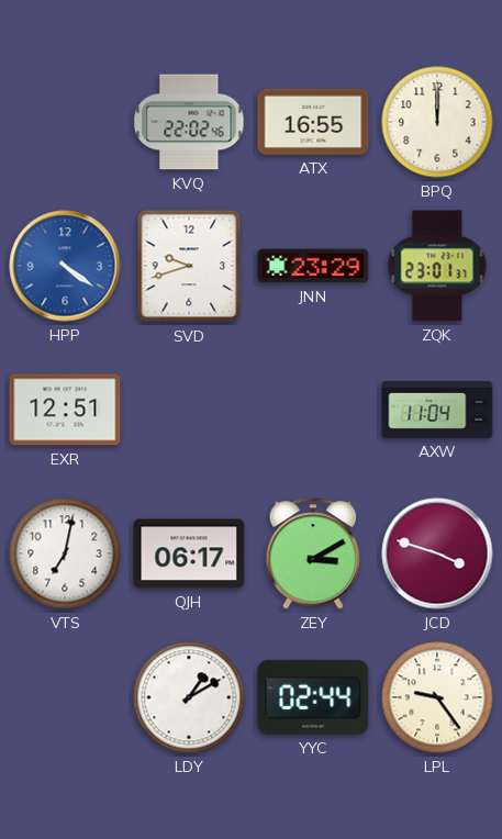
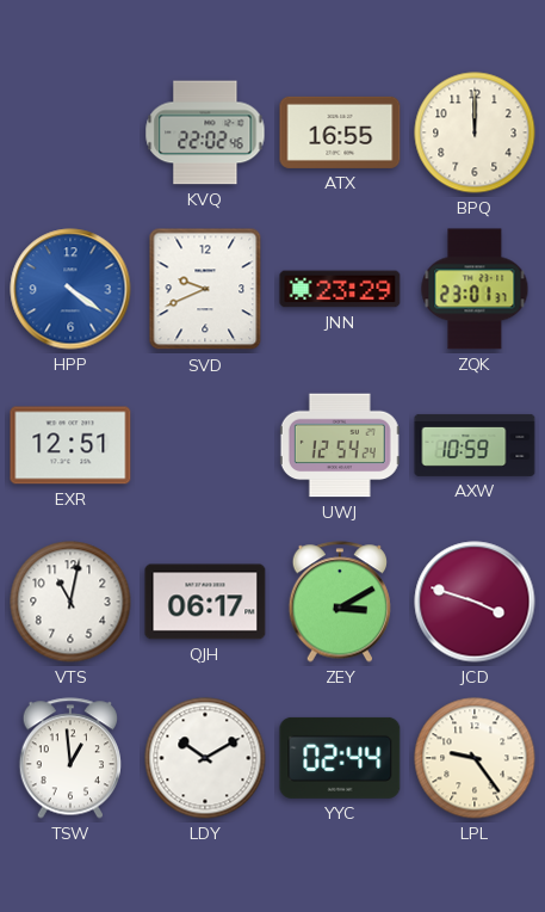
SVD: 9:42 -> 9:41
UWJ: none -> 12:54
AXW: 11:04 -> 10:59
VTS: 7:02 -> 11:02
TSW: none -> 12:59
LDY: 1:10 -> 10:10
